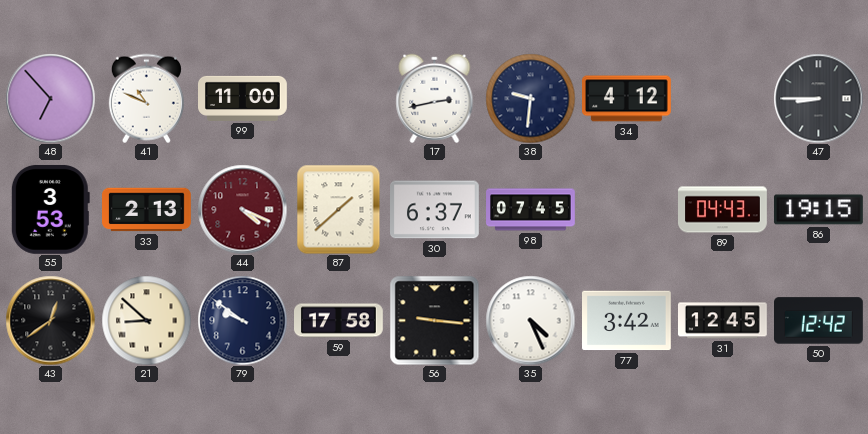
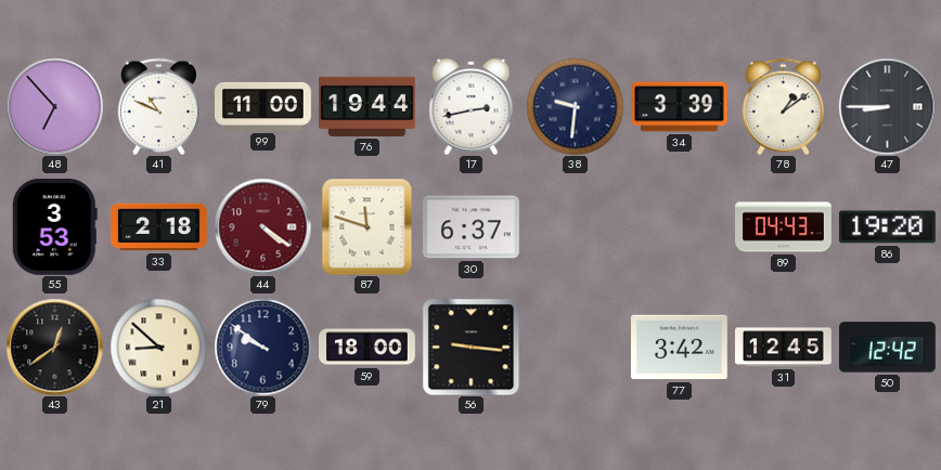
76: none -> 19:44
34: 4:12 -> 3:39
78: none -> 1:09
33: 2:13 -> 2:18
44: 4:19 -> 4:21
87: 1:38 -> 11:48
98: 07:45 -> none
86: 19:15 -> 19:20
59: 17:58 -> 18:00
35: 4:26 -> none
